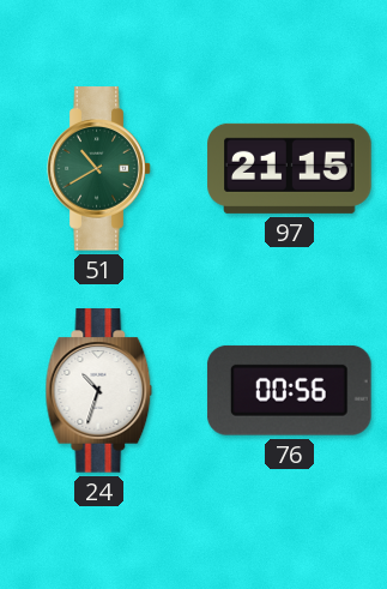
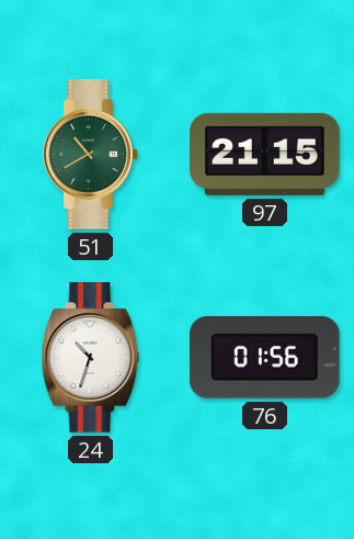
76: 00:56 -> 01:56
